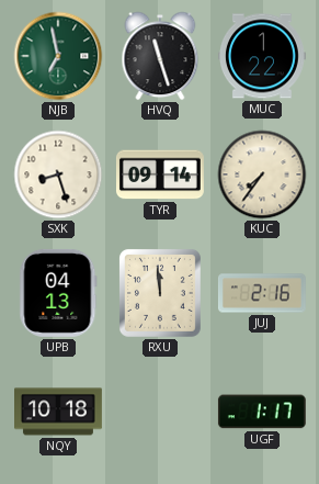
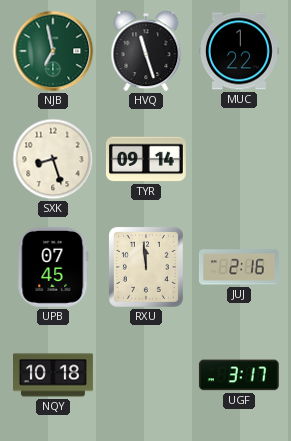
KUC: 7:36 -> none
UPB: 04:13 -> 07:45
UGF: 1:17 -> 3:17
